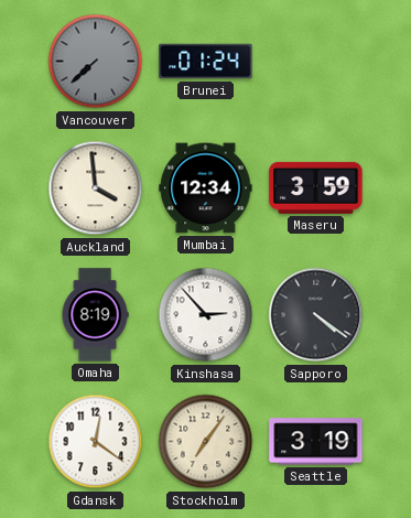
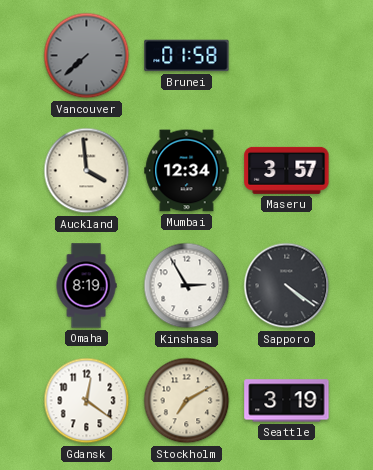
Brunei: 01:24 -> 01:58
Maseru: 3:59 -> 3:57
Kinshasa: 2:53 -> 2:55
Stockholm: 7:06 -> 7:10
